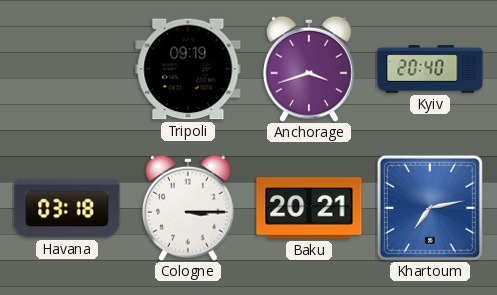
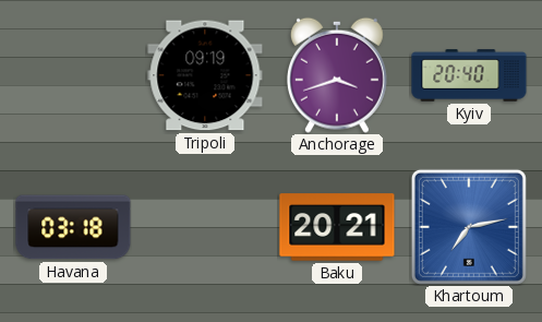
Cologne: 3:15 -> none
